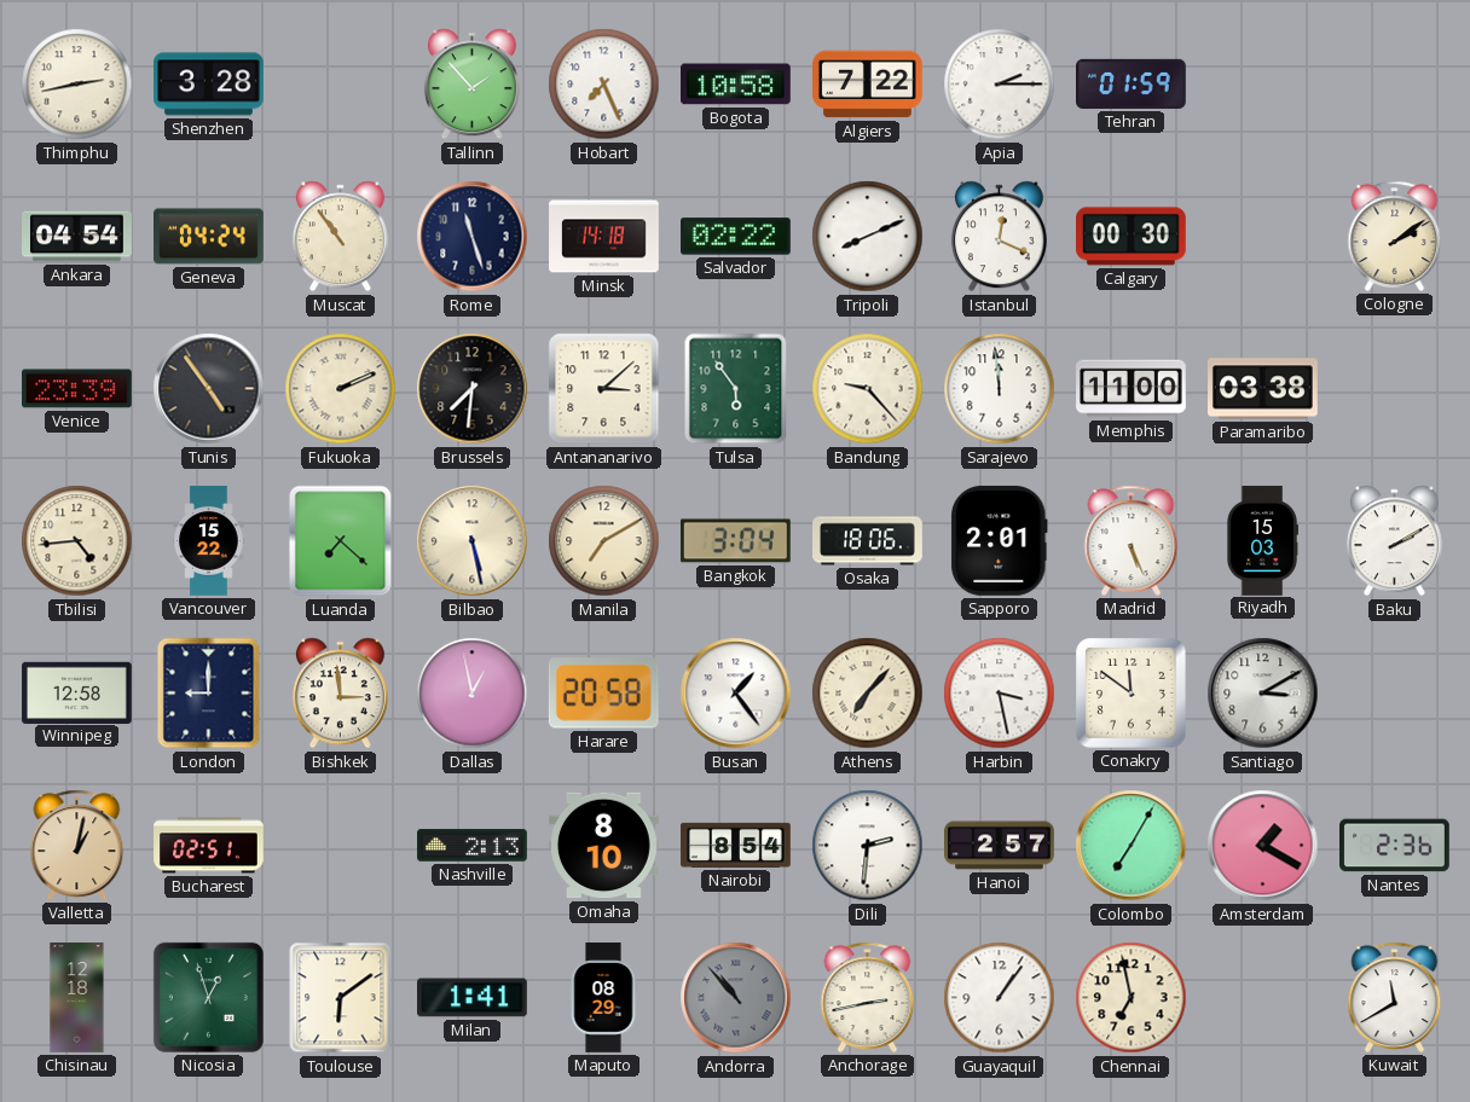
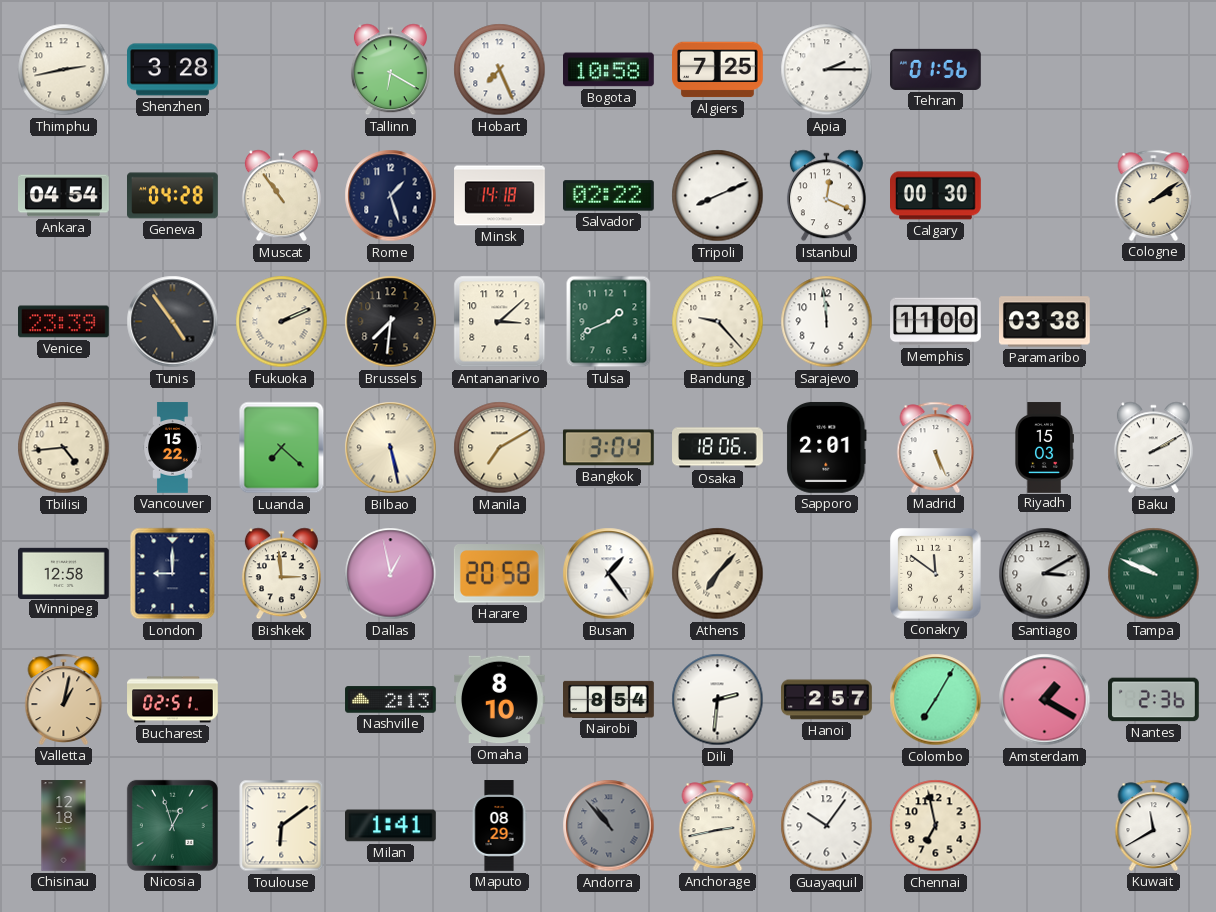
Tallinn: 1:53 -> 6:20
Algiers: 7:22 -> 7:25
Tehran: 01:59 -> 01:56
Geneva: 04:24 -> 04:28
Rome: 11:27 -> 1:27
Tulsa: 5:54 -> 1:41
Harbin: 3:28 -> none
Tampa: none -> 9:49
Guayaquil: 1:06 -> 10:06
